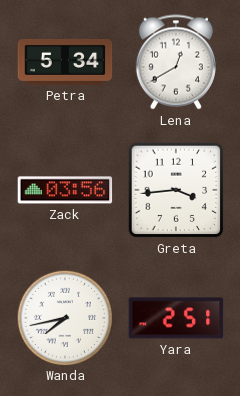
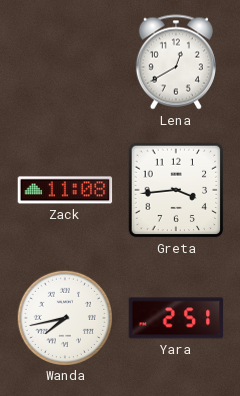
Petra: 5:34 -> none
Zack: 03:56 -> 11:08
